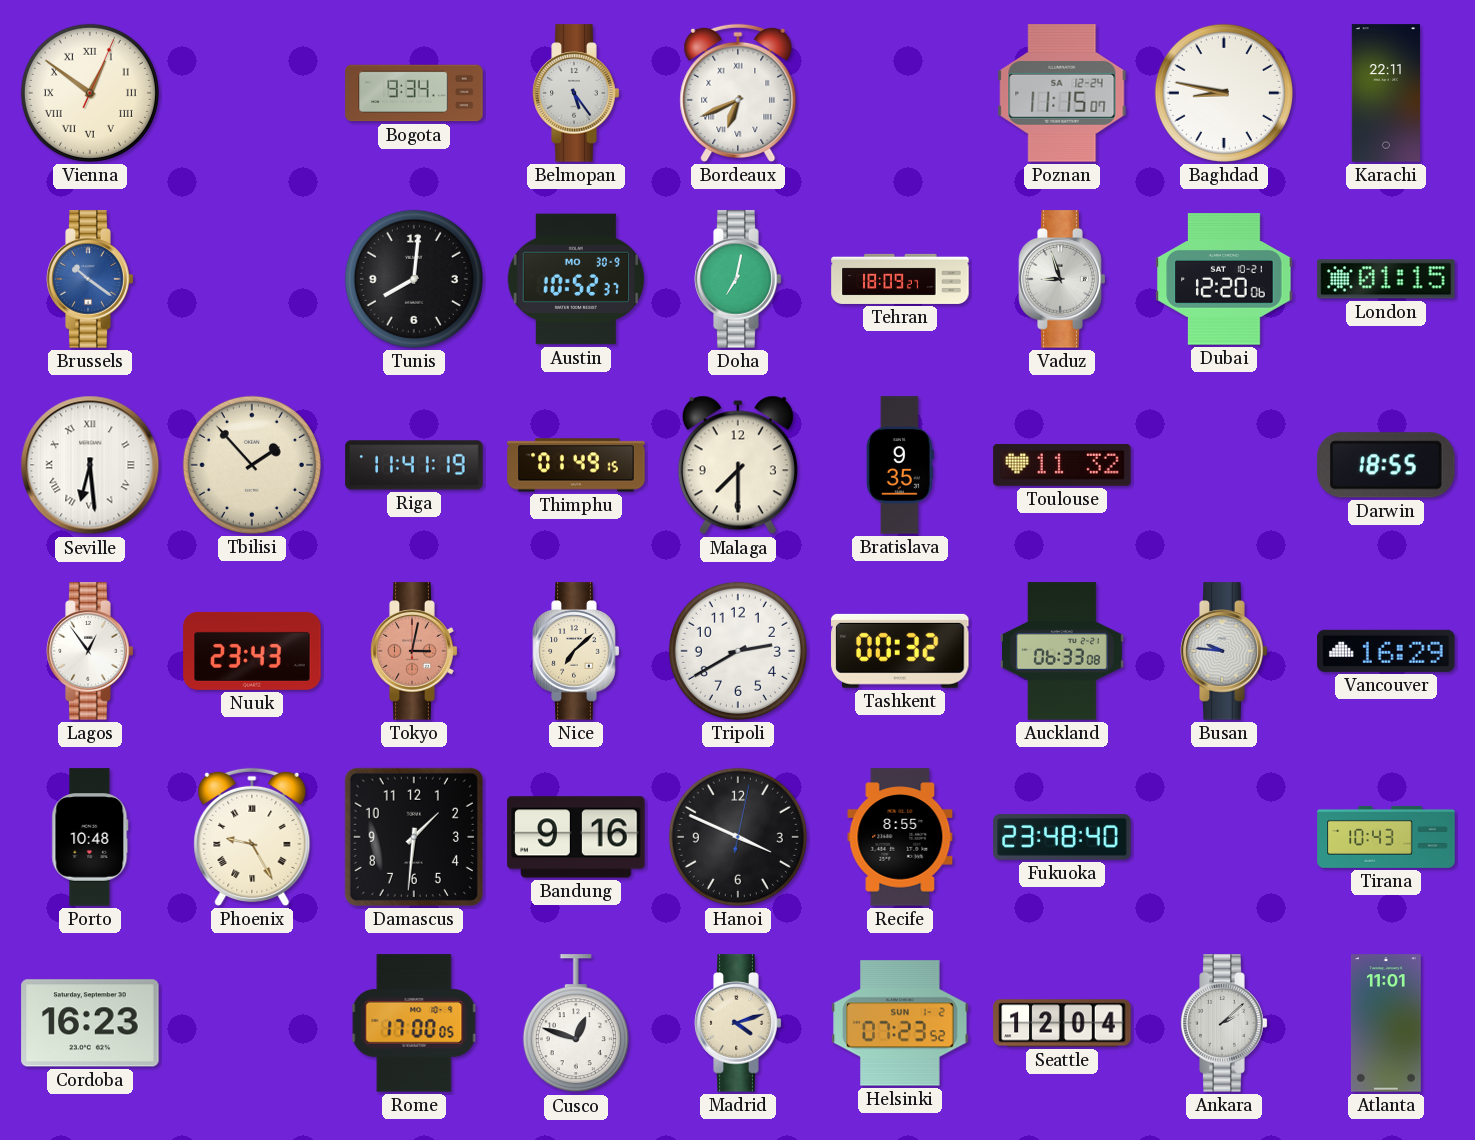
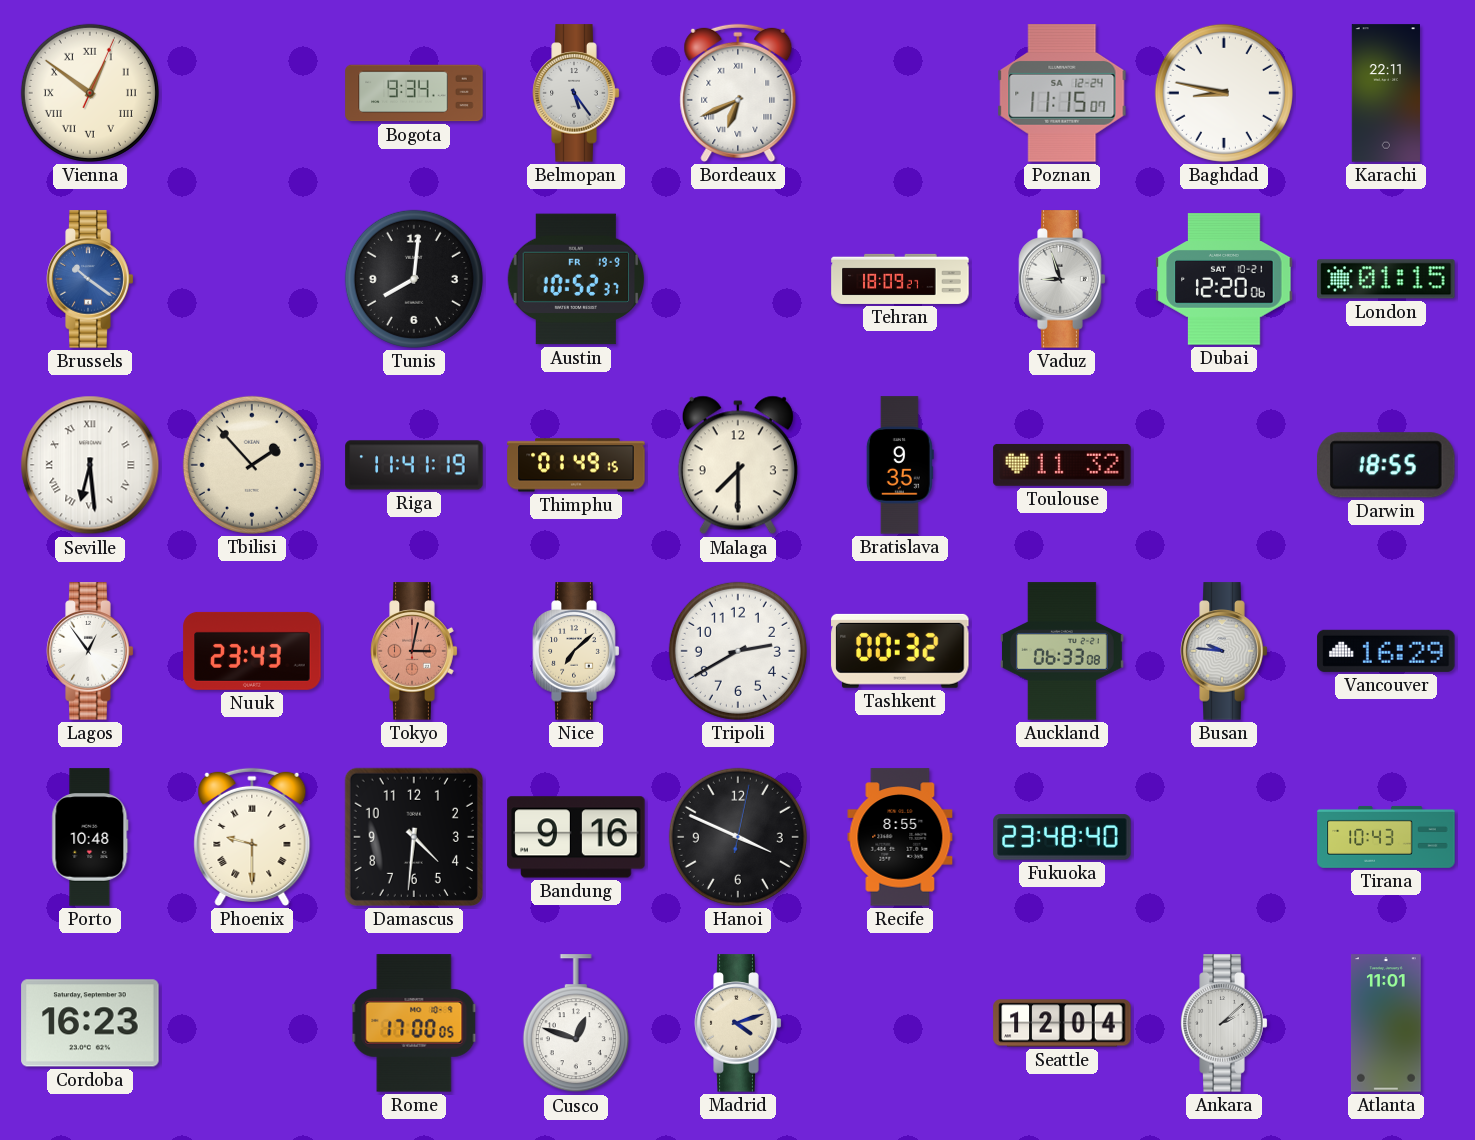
Austin date: MO 30-9 -> FR 19-9
Doha: 7:02 -> none
Phoenix: 9:25 -> 9:30
Damascus: 1:31 -> 4:31
Helsinki: 07:23 -> none
